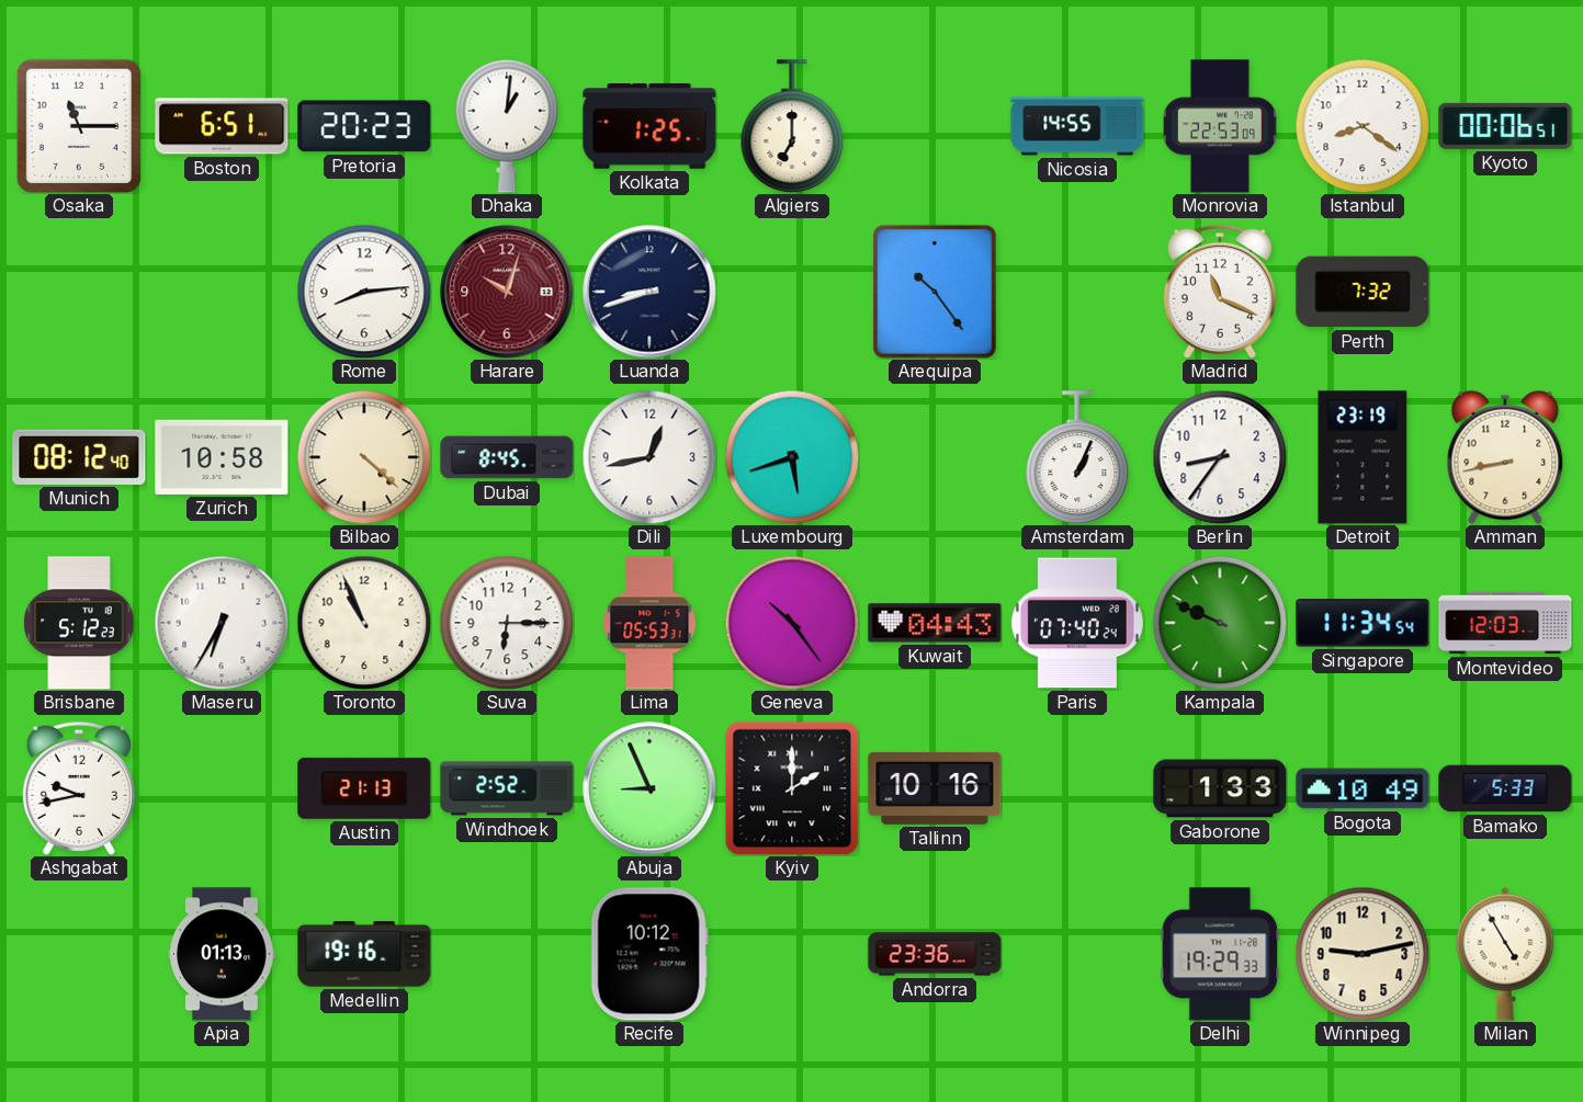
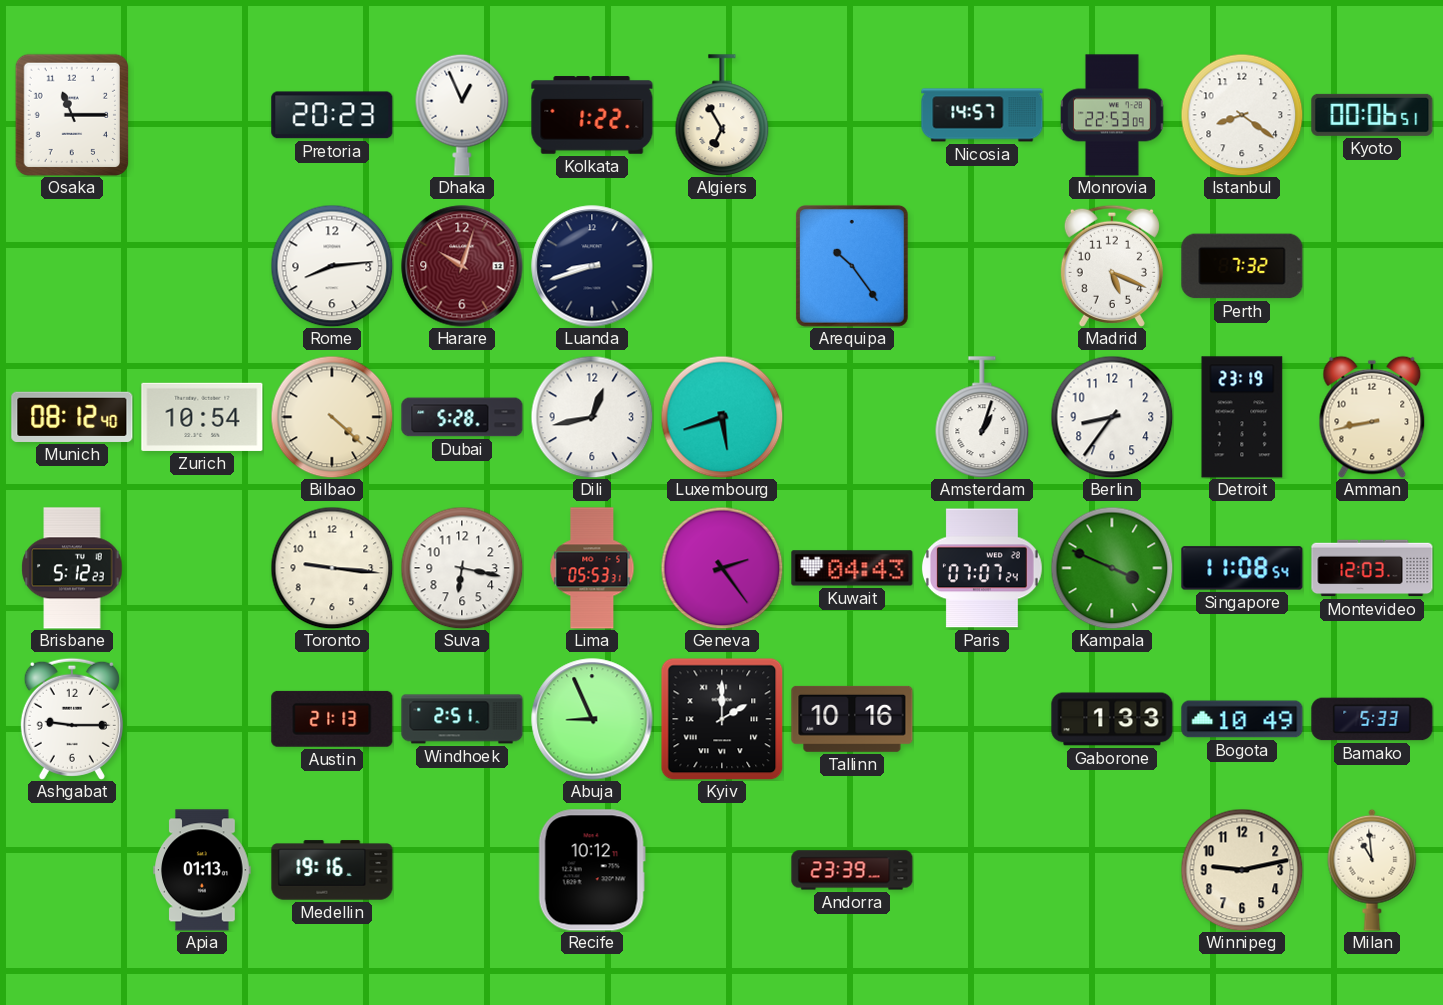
Boston: 6:51 -> none
Dhaka: 1:01 -> 12:56
Kolkata: 1:25 -> 1:22
Algiers: 7:00 -> 6:55
Nicosia: 14:55 -> 14:57
Madrid: 11:19 -> 5:19
Zurich: 10:58 -> 10:54
Dubai: 8:45 -> 5:28
Amsterdam: 1:04 -> 1:03
Maseru: 6:35 -> none
Toronto: 10:56 -> 9:16
Suva: 6:15 -> 6:17
Geneva: 10:24 -> 2:24
Paris: 07:40 -> 07:07
Kampala: 9:49 -> 3:49
Singapore: 11:34 -> 11:08
Ashgabat: 9:43 -> 9:15
Windhoek: 2:52 -> 2:51
Andorra: 23:36 -> 23:39
Delhi: 19:29 -> none
Milan: 4:55 -> 10:59
